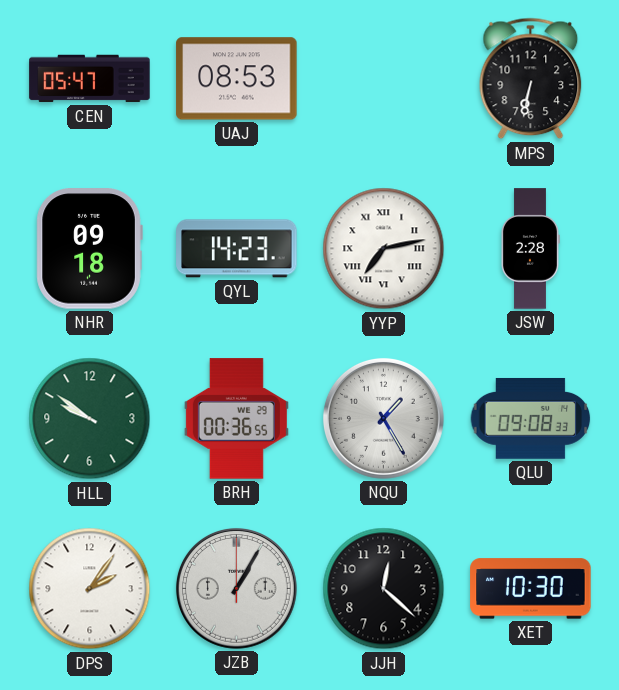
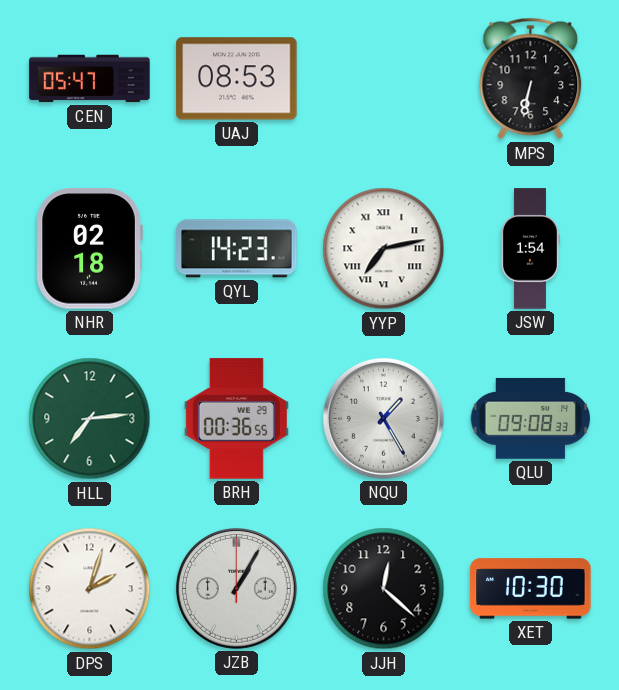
NHR: 09:18 -> 02:18
JSW: 2:28 -> 1:54
HLL: 9:51 -> 7:14
DPS: 2:06 -> 2:03
